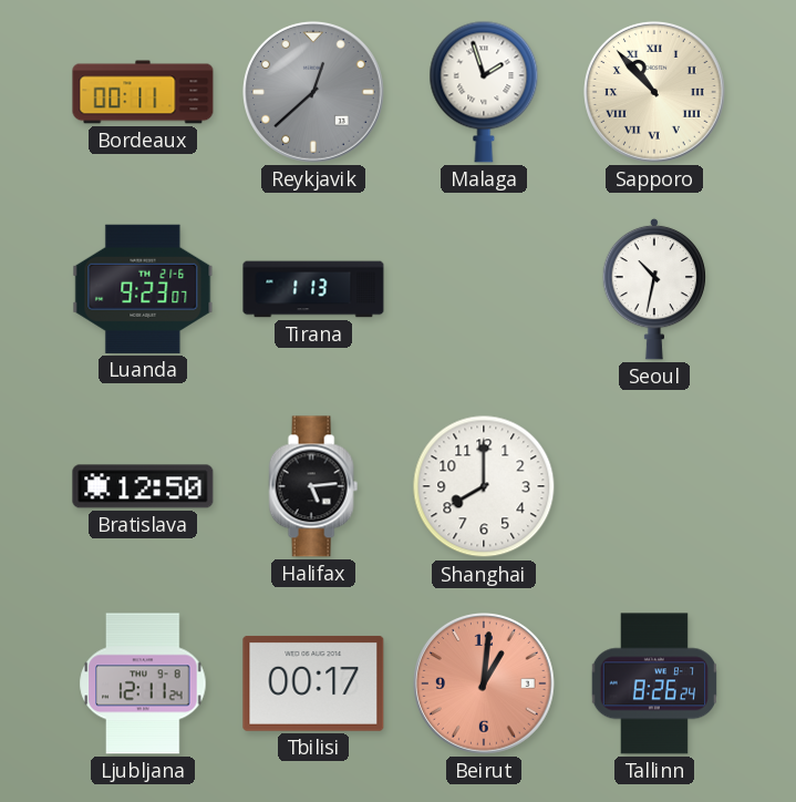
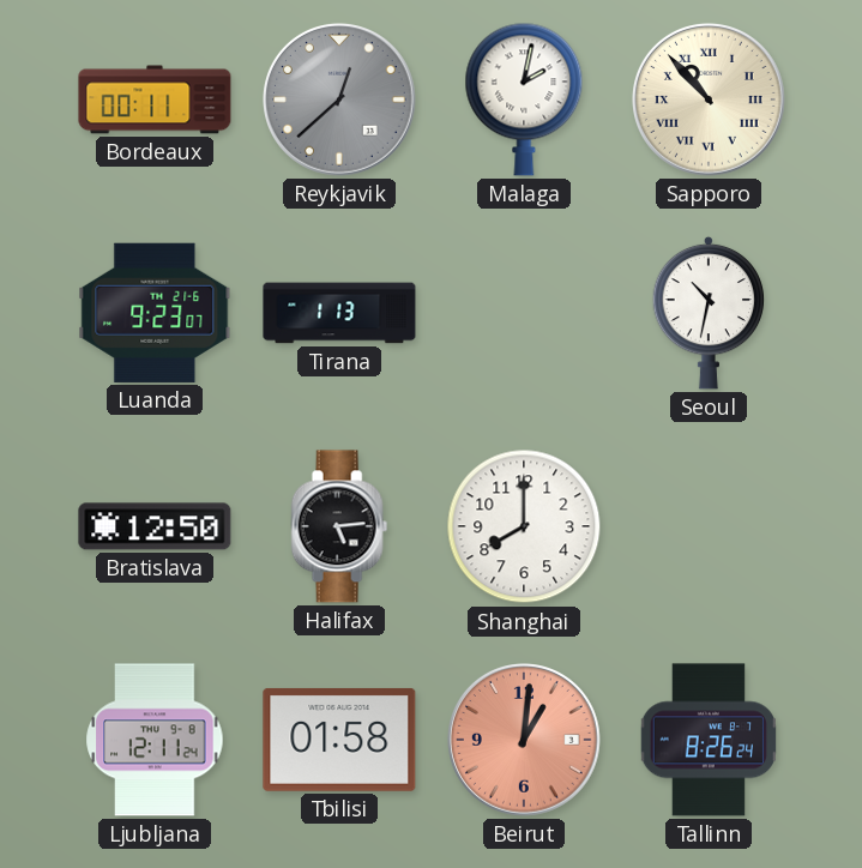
Malaga: 1:57 -> 2:02
Tbilisi: 00:17 -> 01:58
